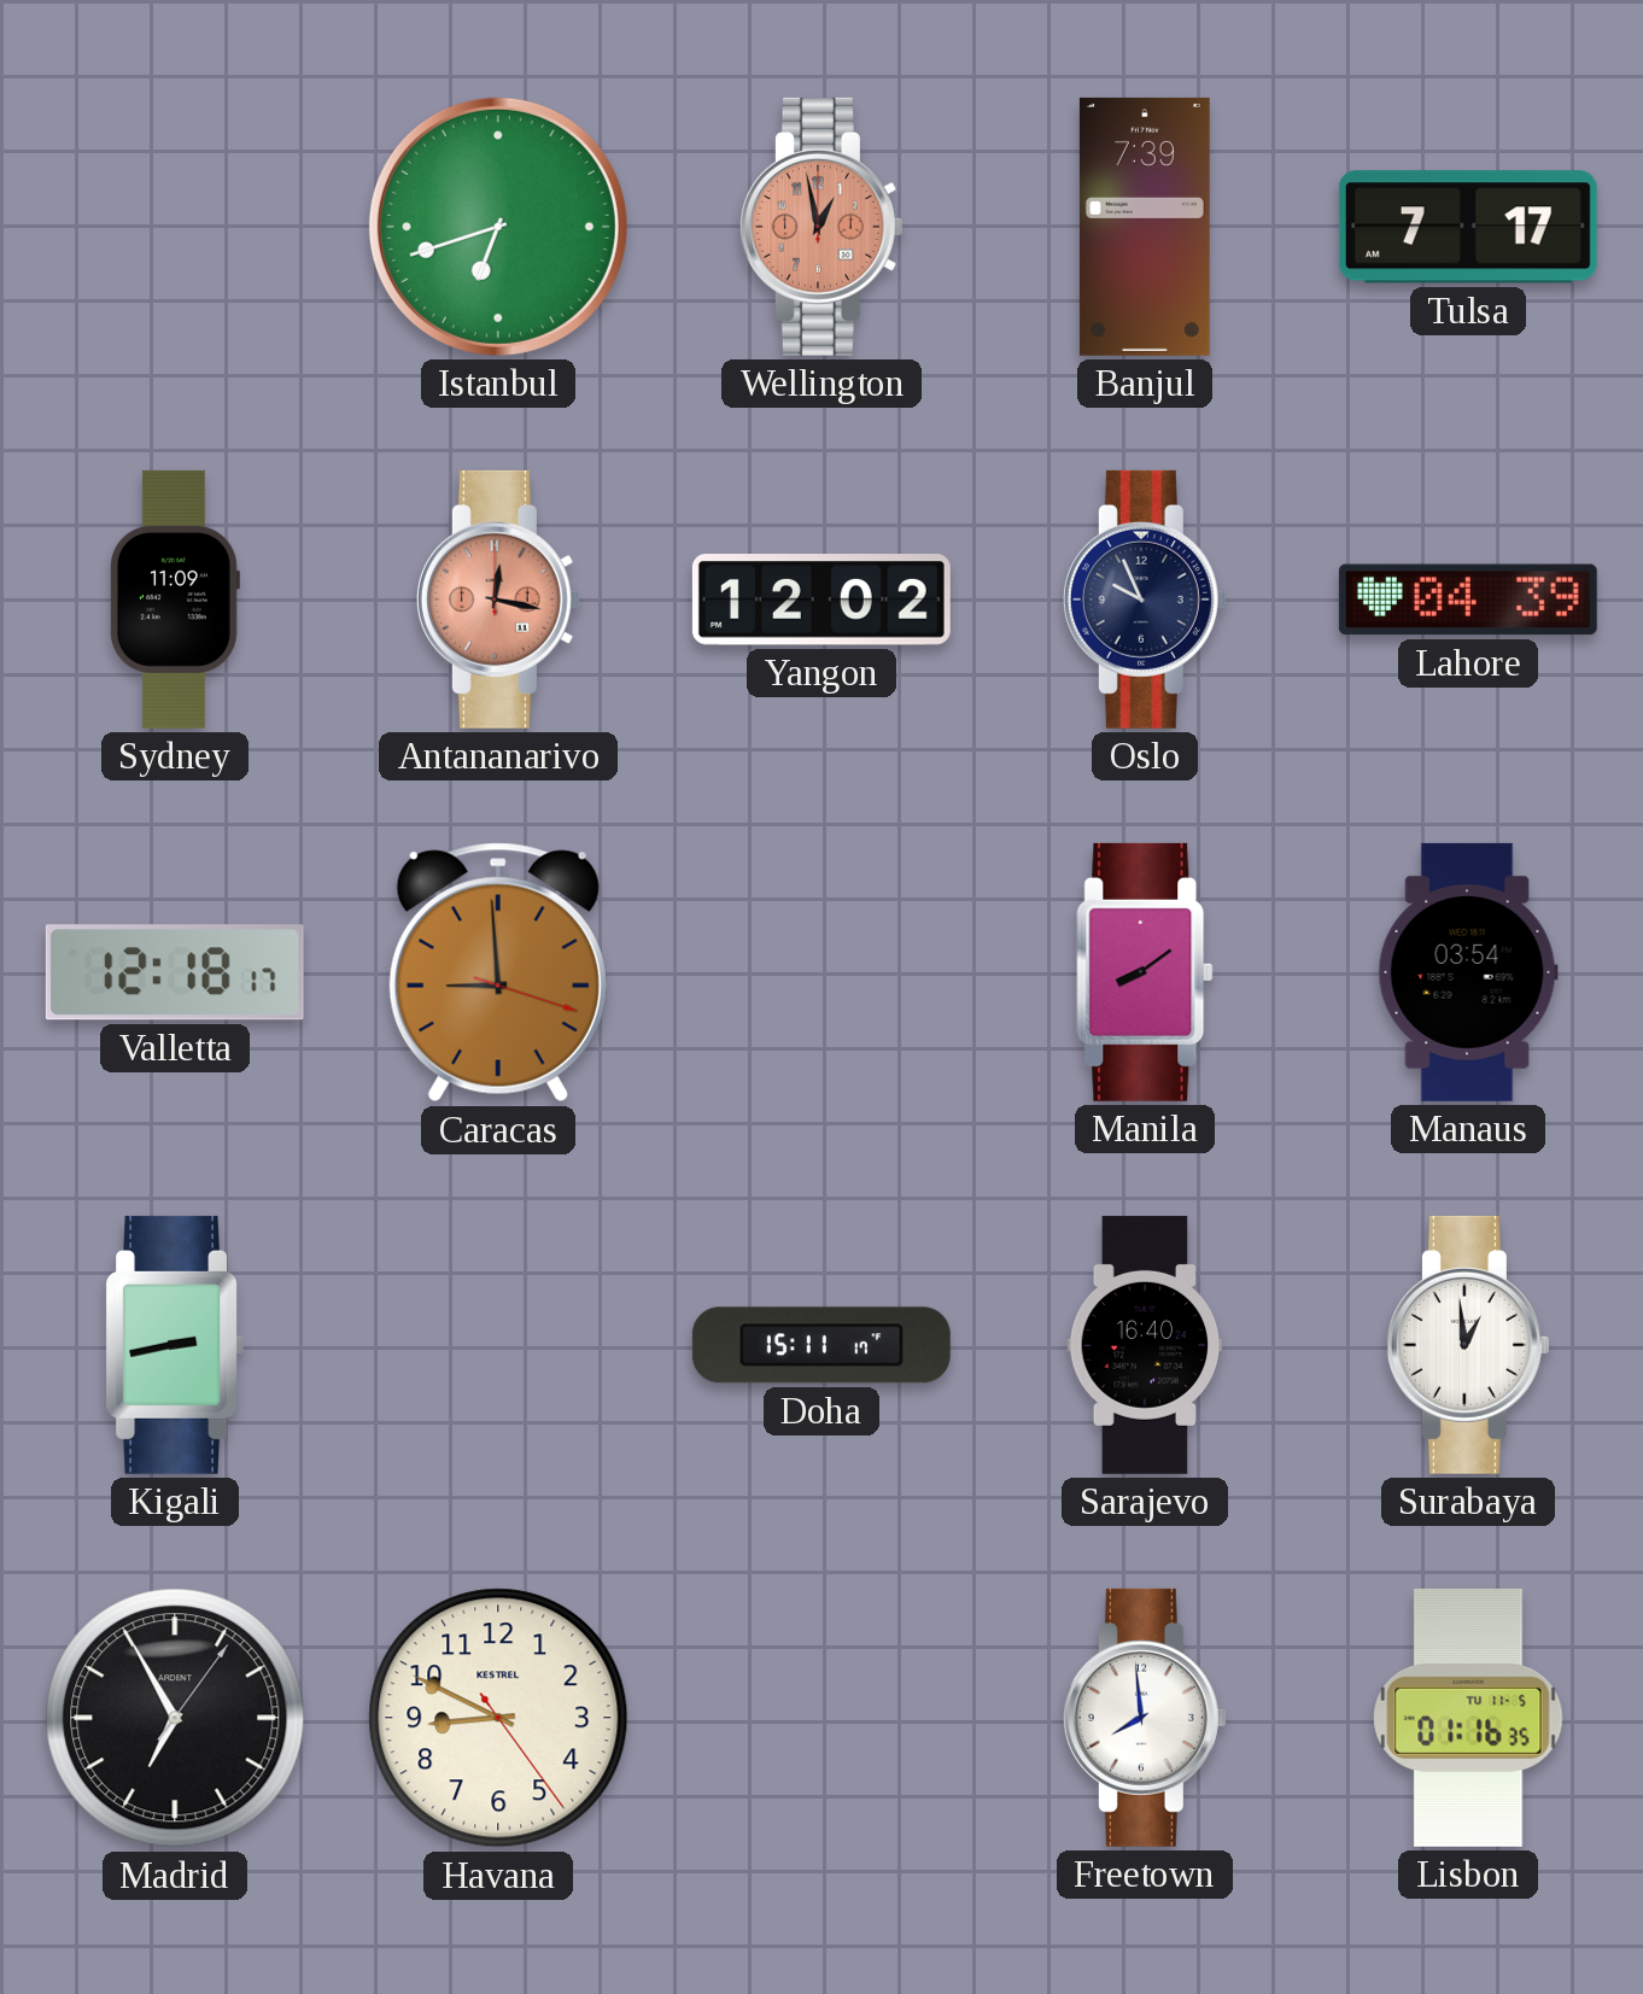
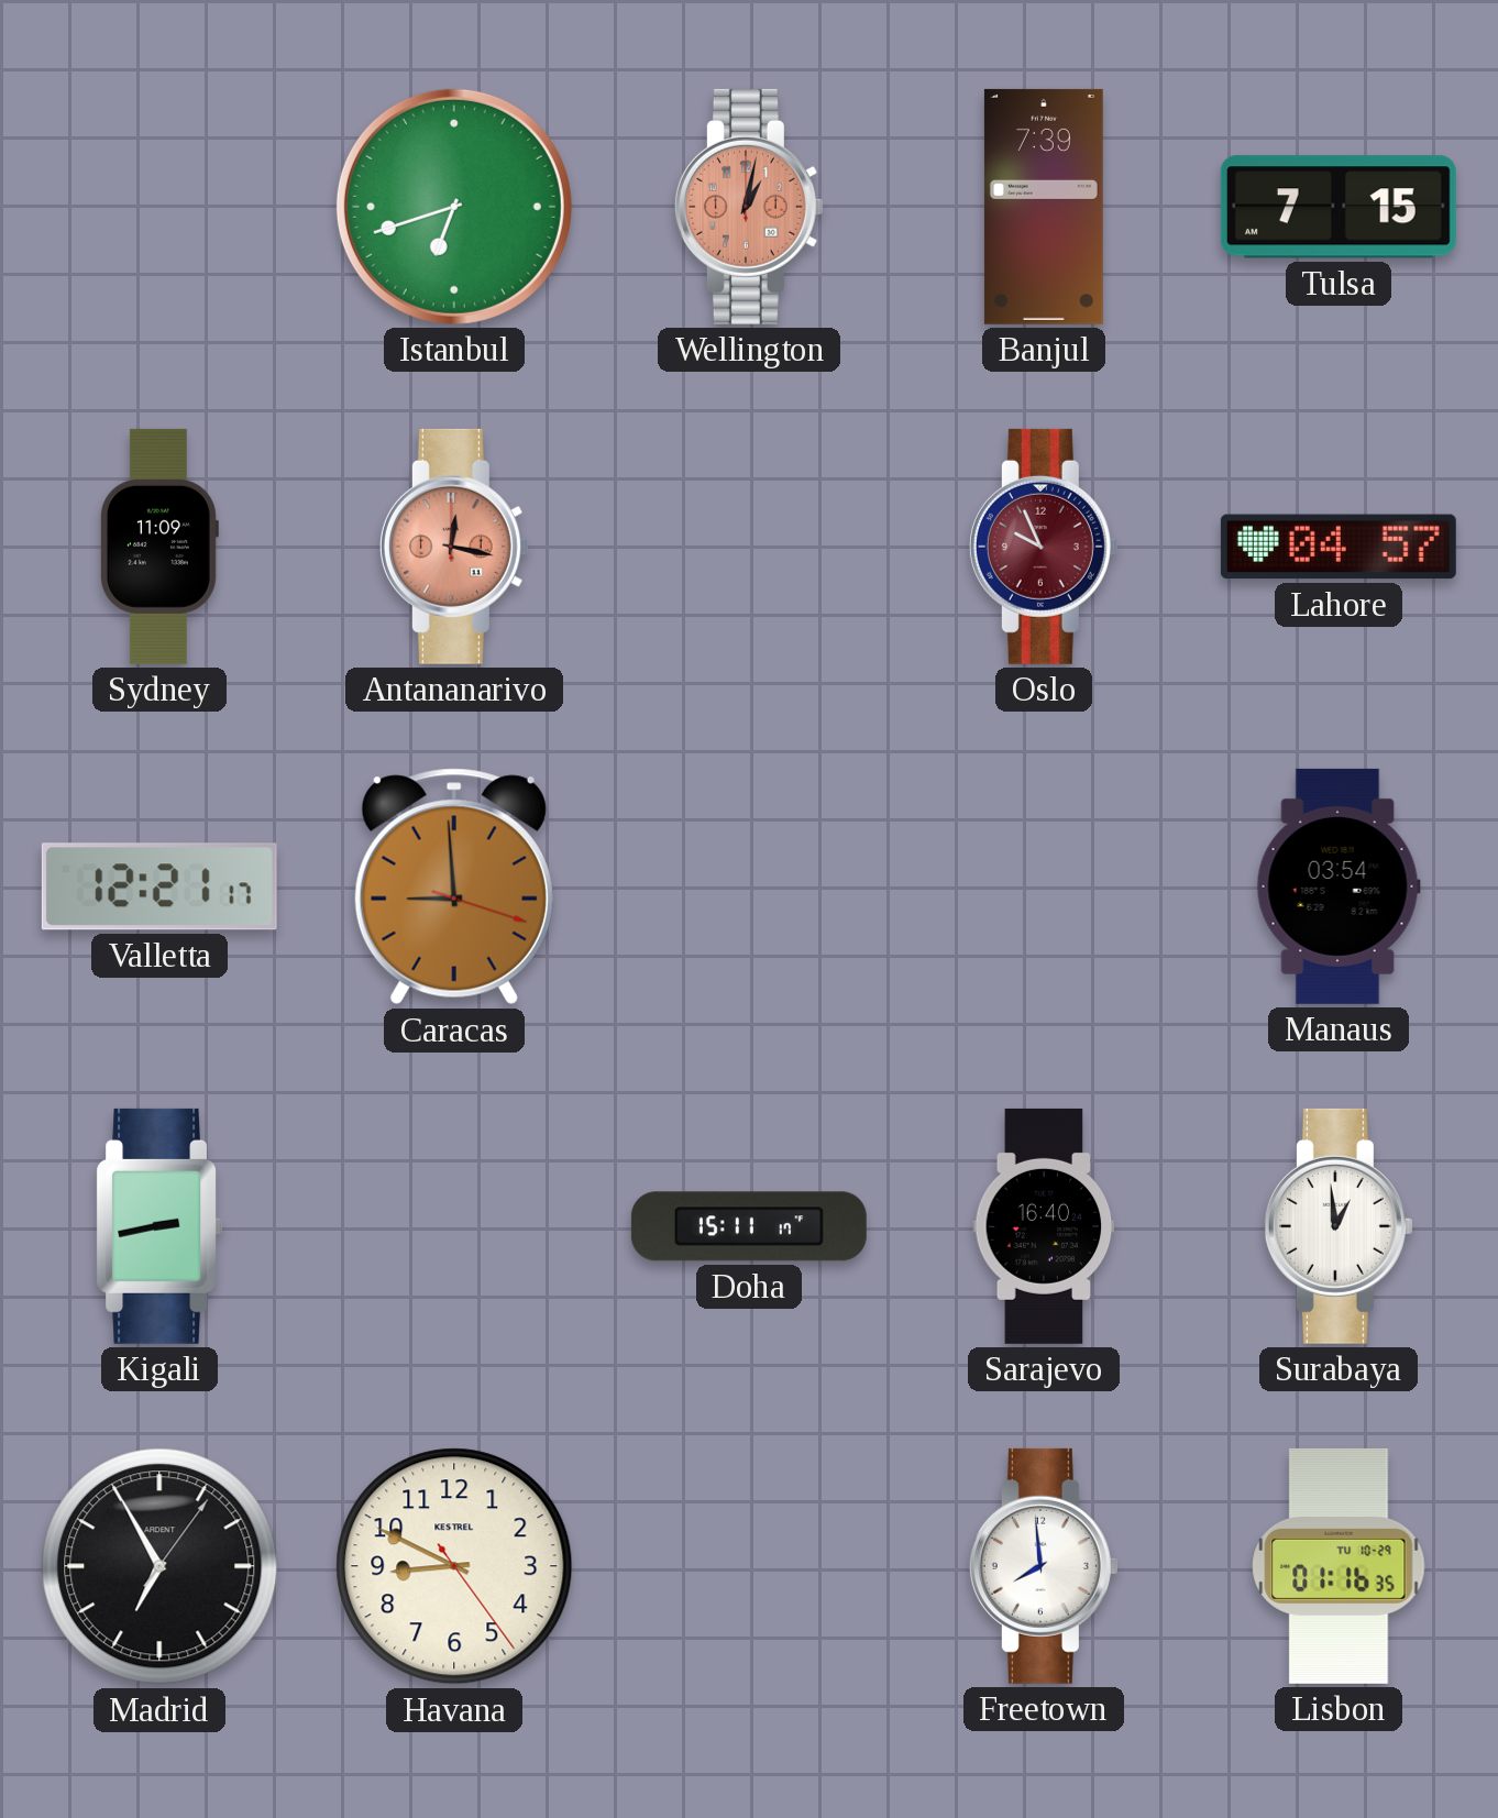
Wellington: 12:58 -> 1:02
Tulsa: 7:17 -> 7:15
Yangon: 12:02 -> none
Oslo dial: navy -> burgundy
Lahore: 04:39 -> 04:57
Valletta: 12:18 -> 12:21
Manila: 8:09 -> none
Lisbon date: TU 11-5 -> TU 10-29
